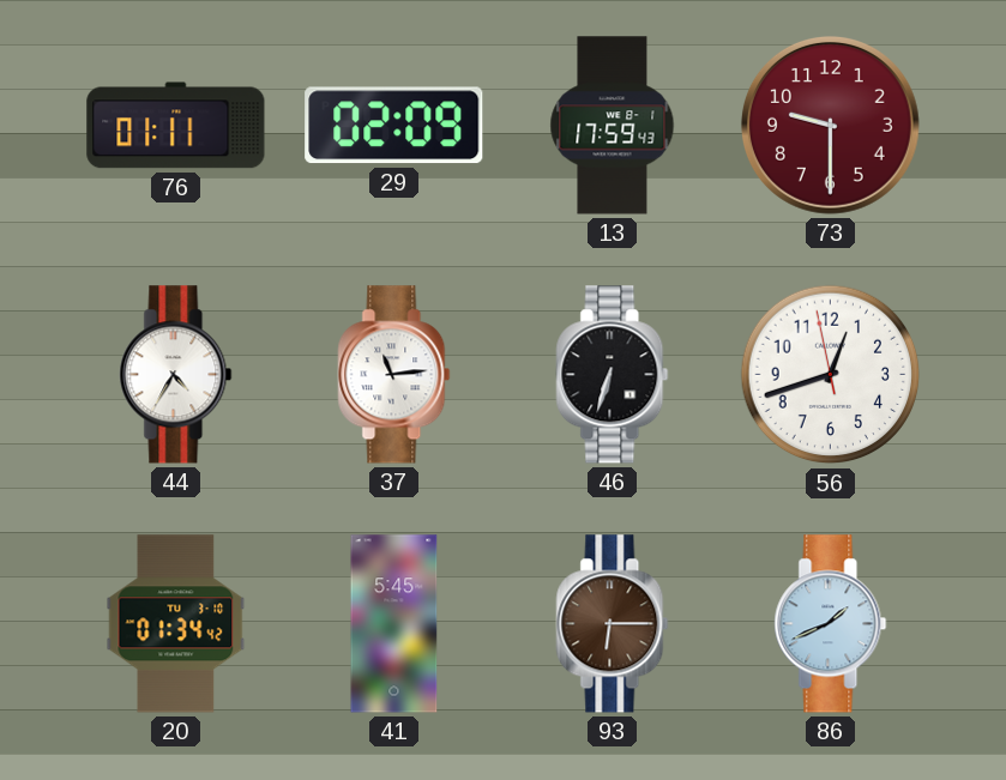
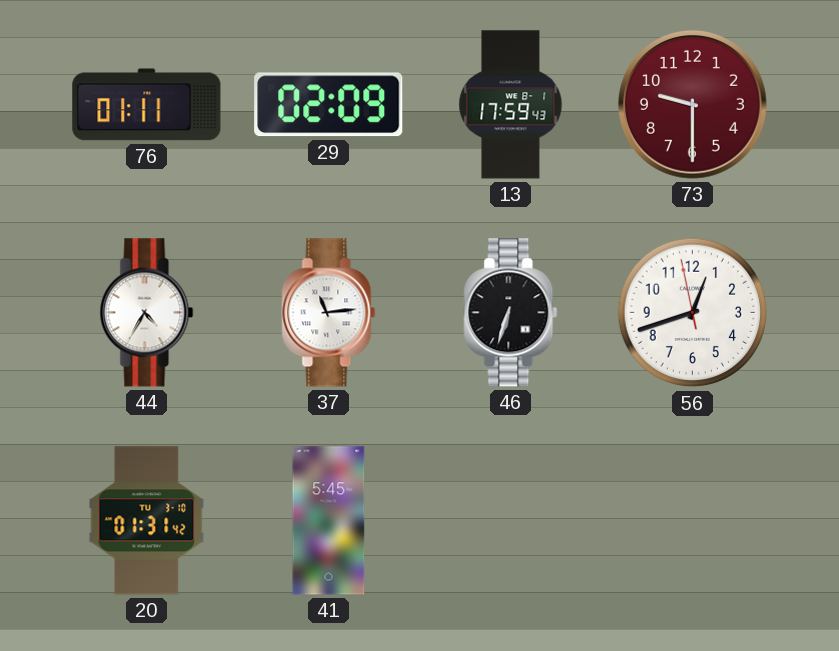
20: 01:34 -> 01:31
93: 6:15 -> none
86: 1:41 -> none
